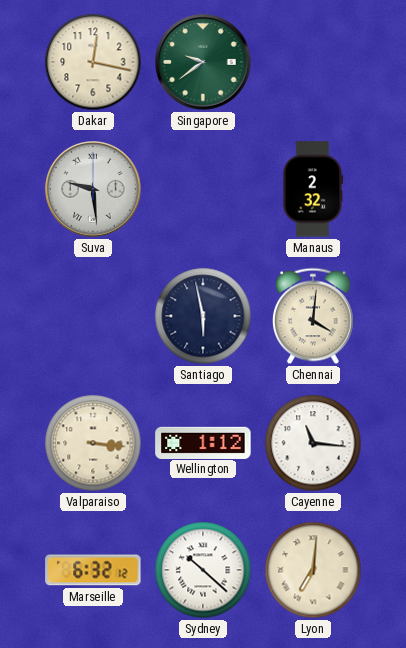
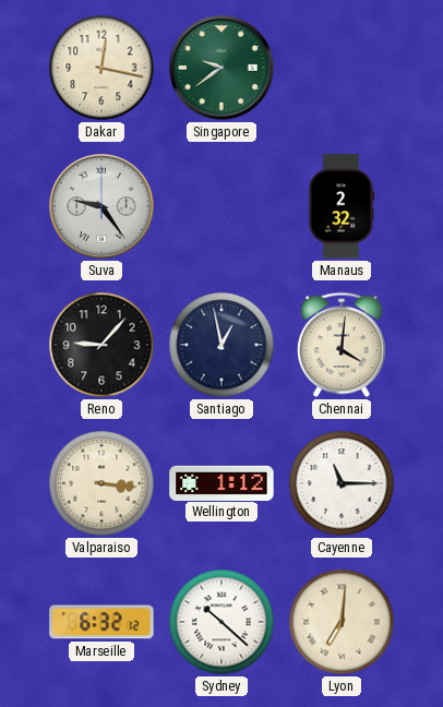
Suva: 9:29 -> 9:24
Reno: none -> 9:07
Santiago: 5:58 -> 12:58
Cayenne: 11:16 -> 11:15
